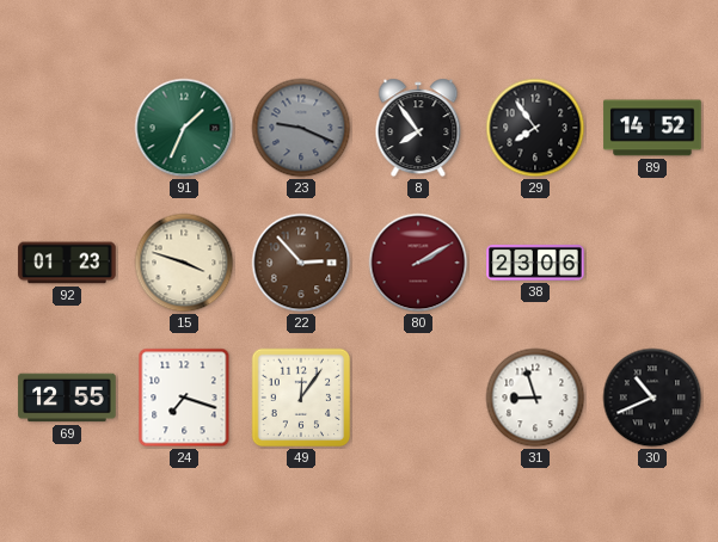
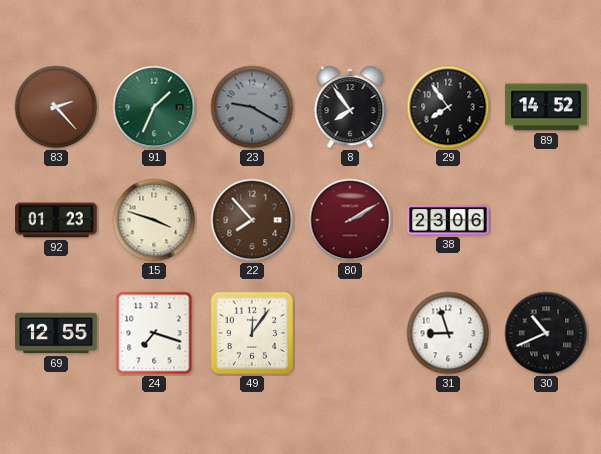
83: none -> 2:23
23: 9:19 -> 9:20
22: 2:53 -> 7:53
